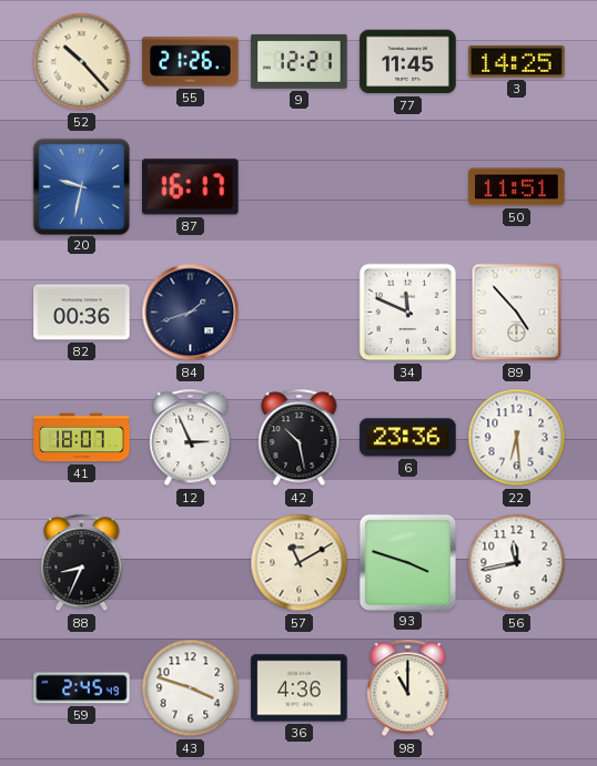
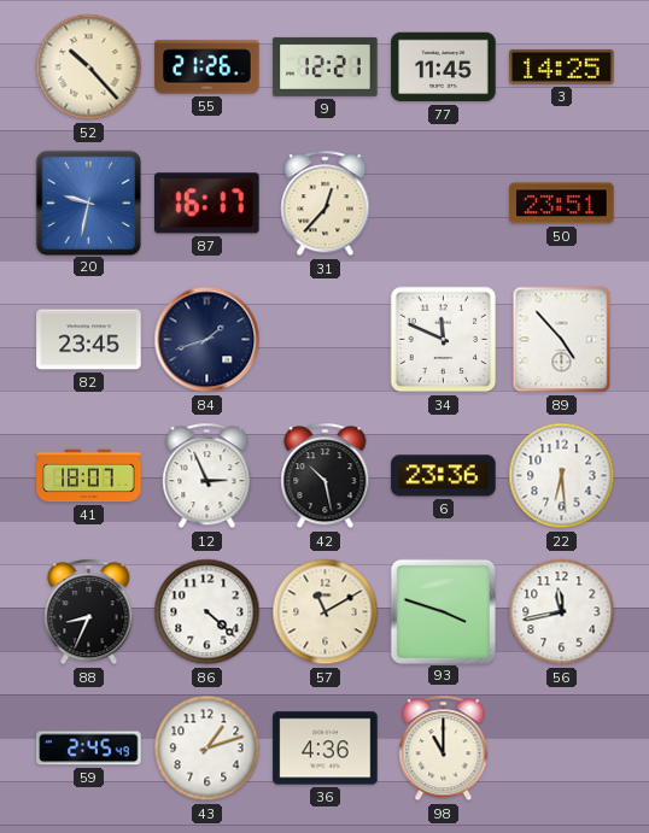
31: none -> 12:37
50: 11:51 -> 23:51
82: 00:36 -> 23:45
86: none -> 4:22
43: 3:48 -> 1:12
